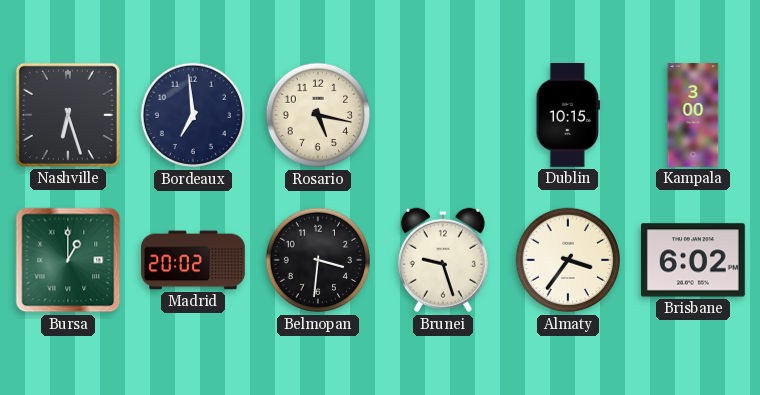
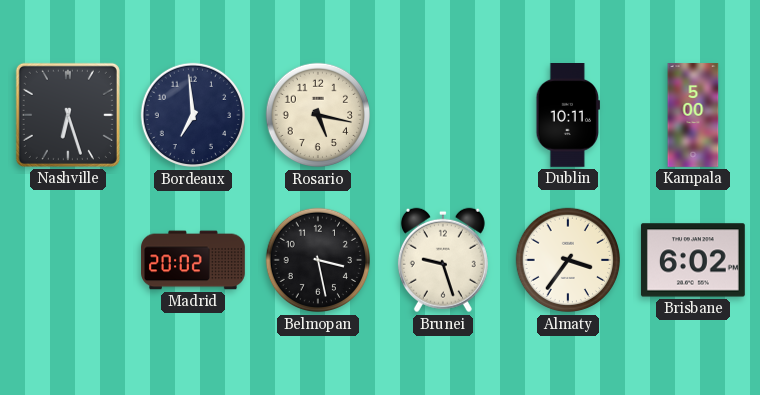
Dublin: 10:15 -> 10:11
Kampala: 3:00 -> 5:00
Bursa: 1:00 -> none
Belmopan: 3:31 -> 3:28
